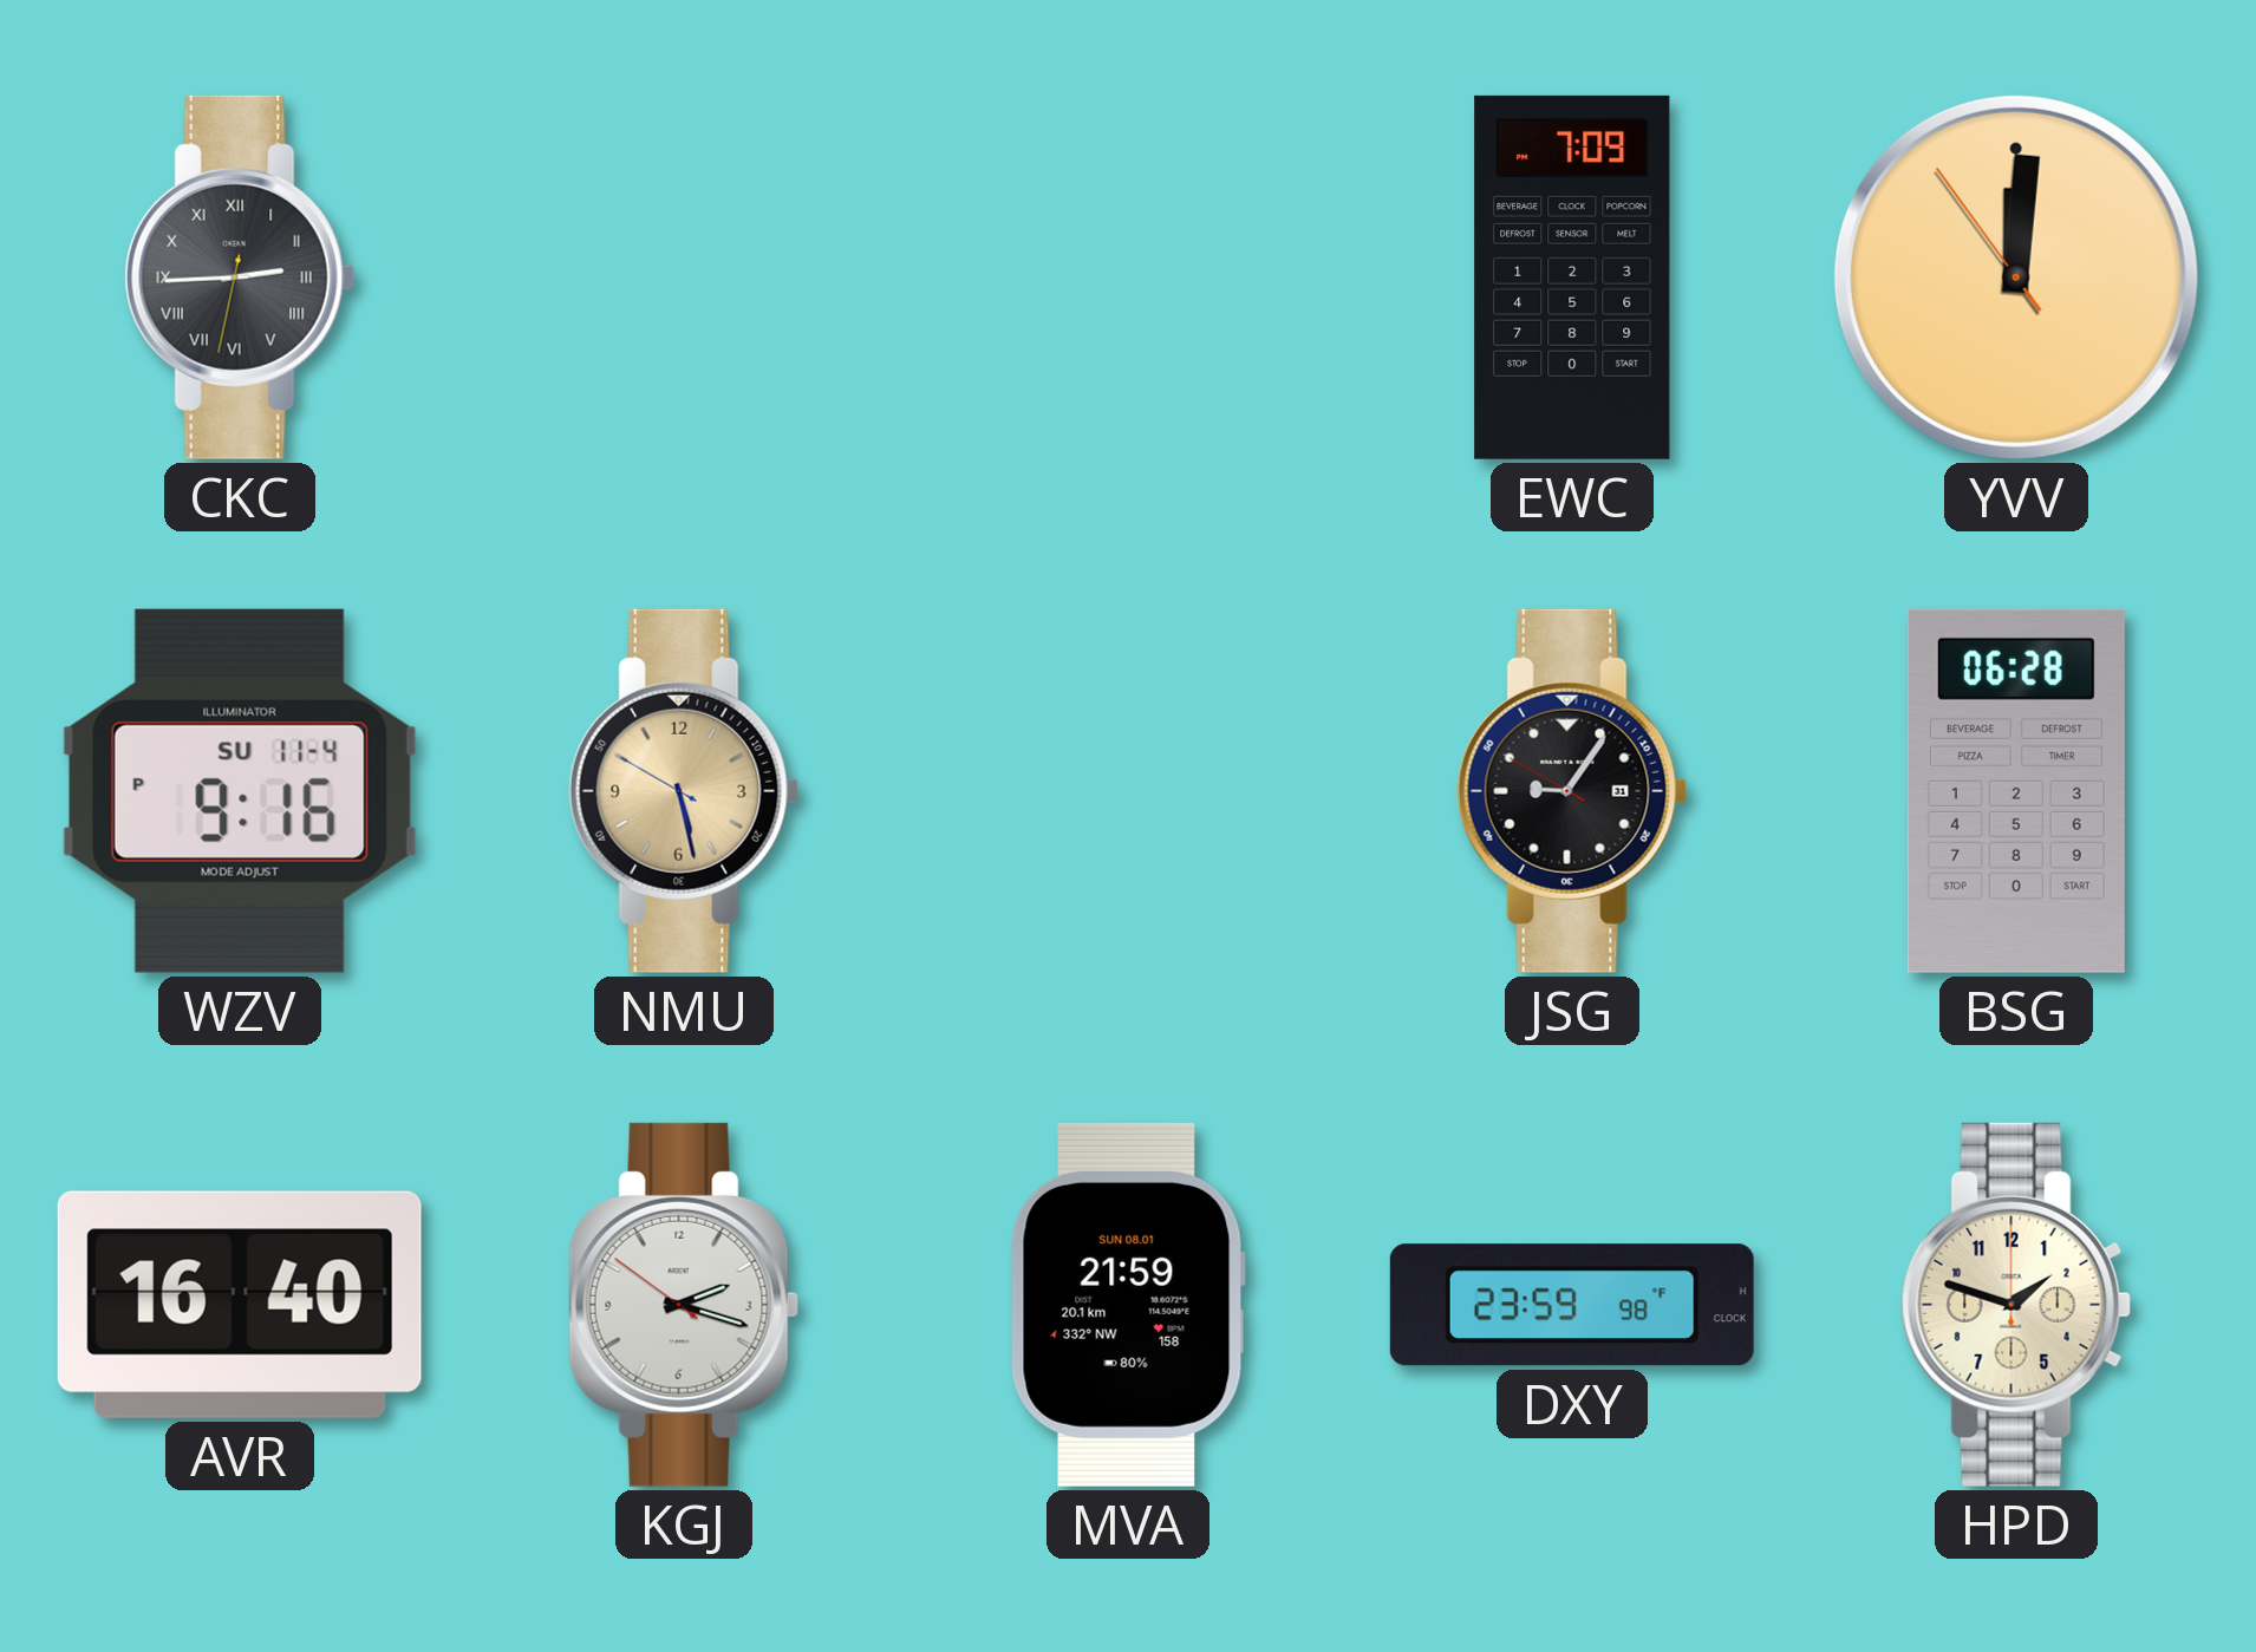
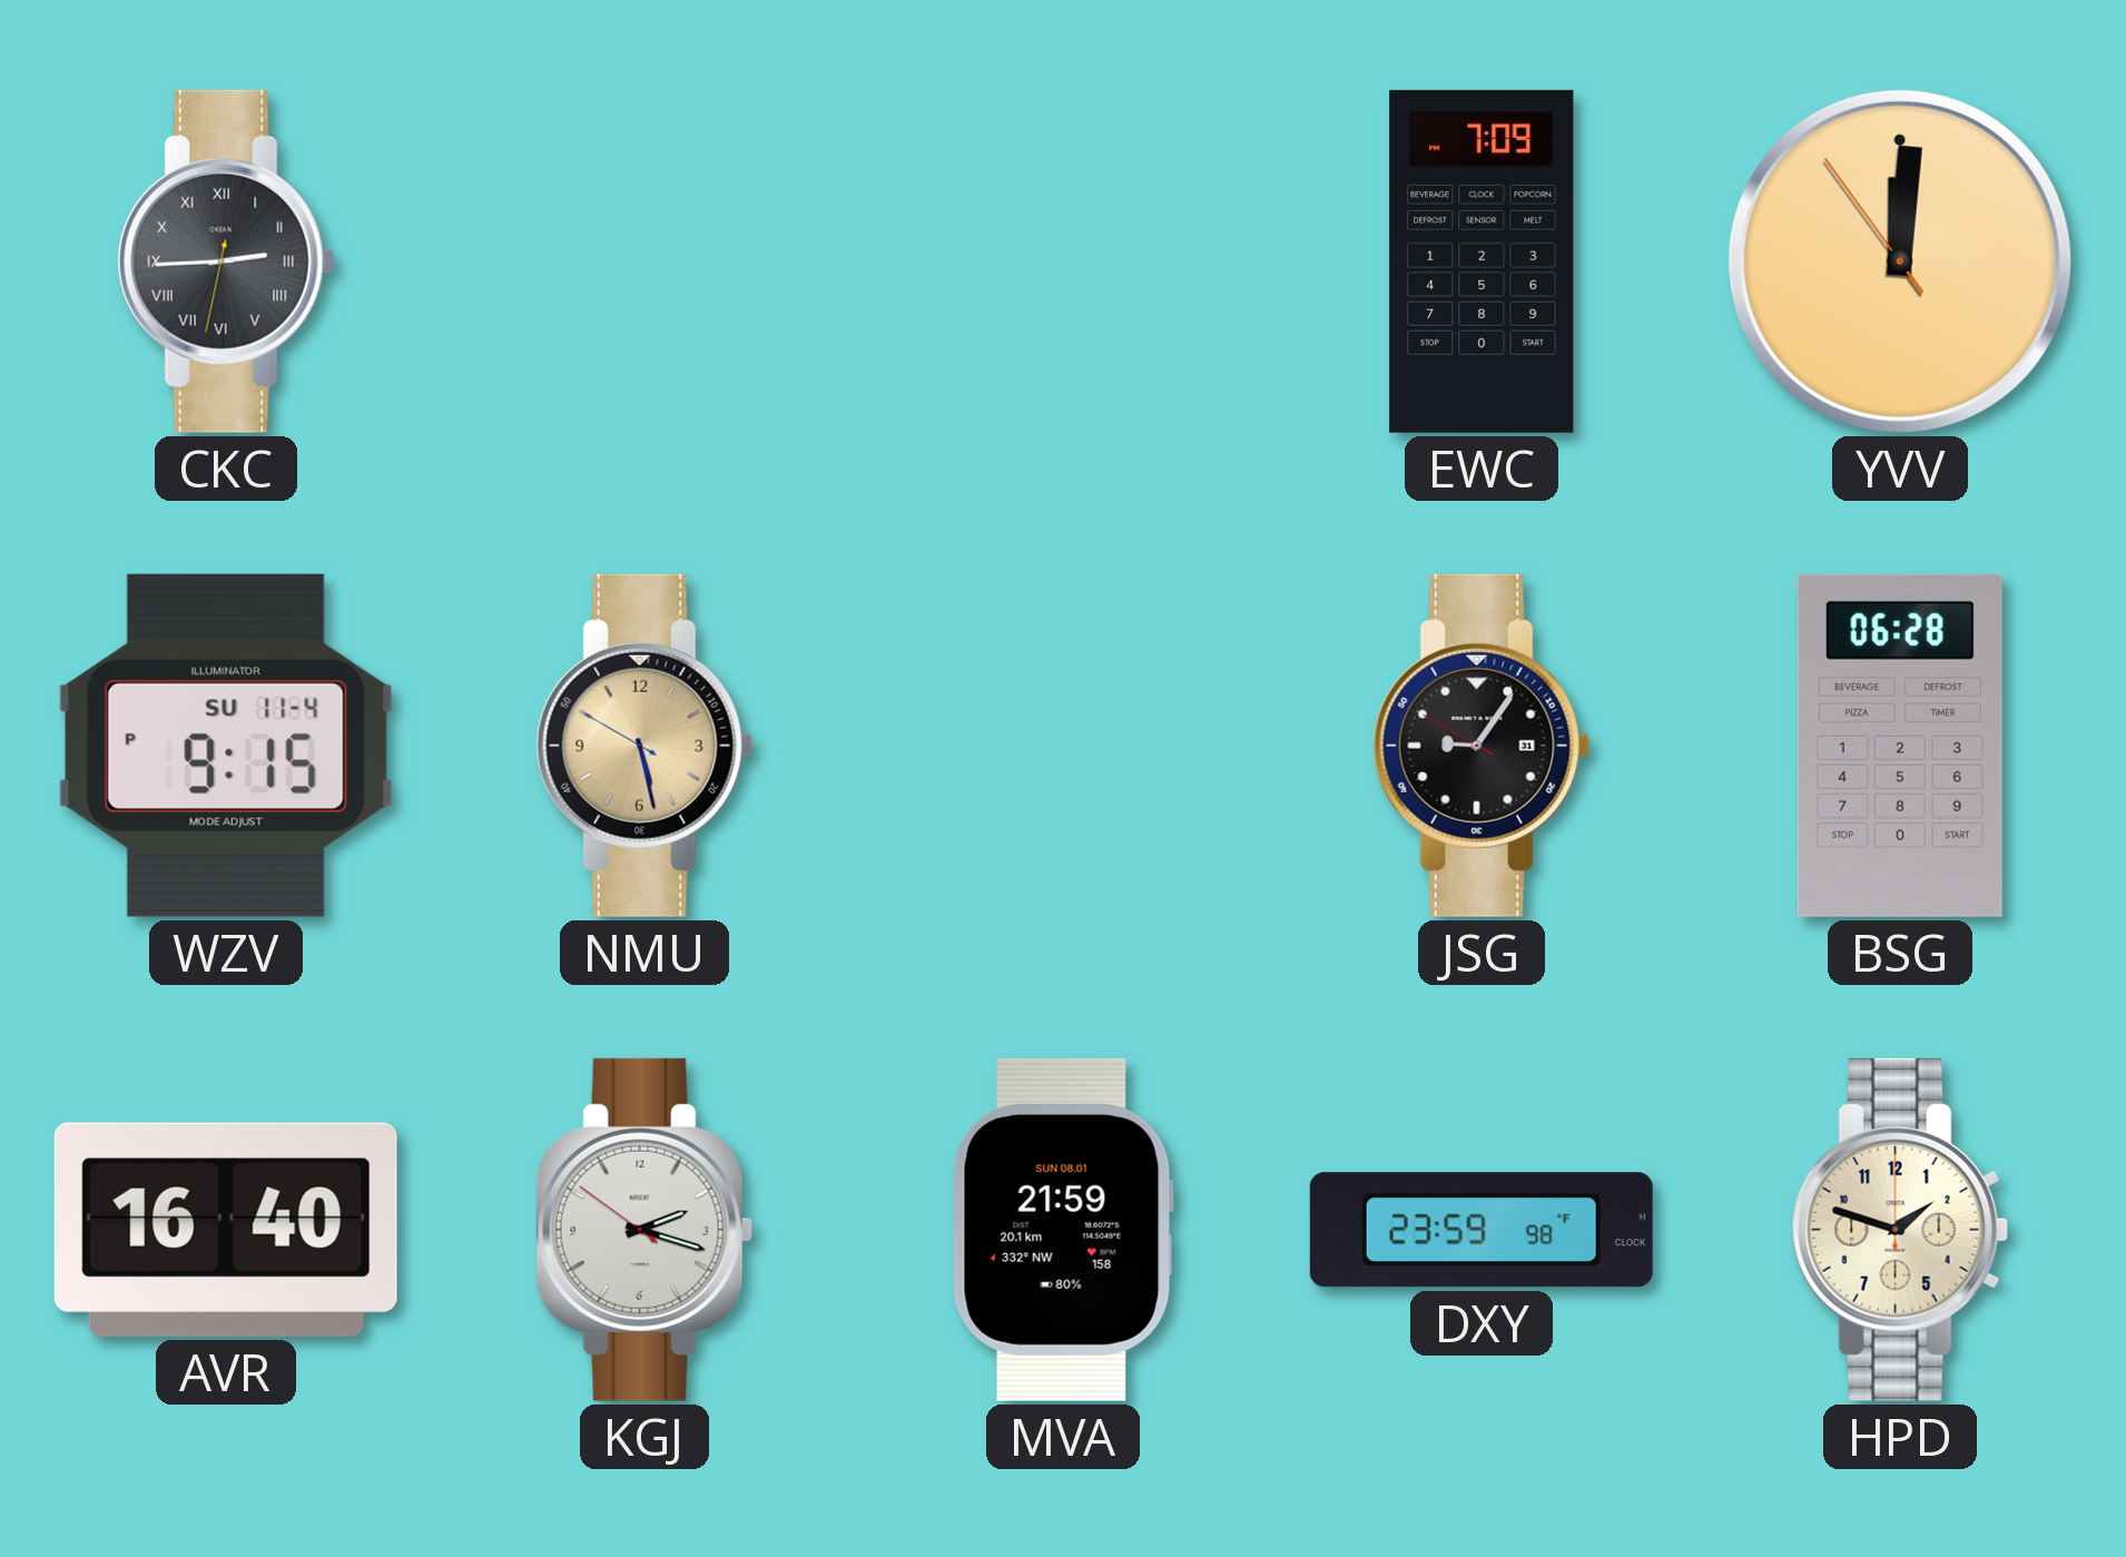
WZV: 9:16 -> 9:15
